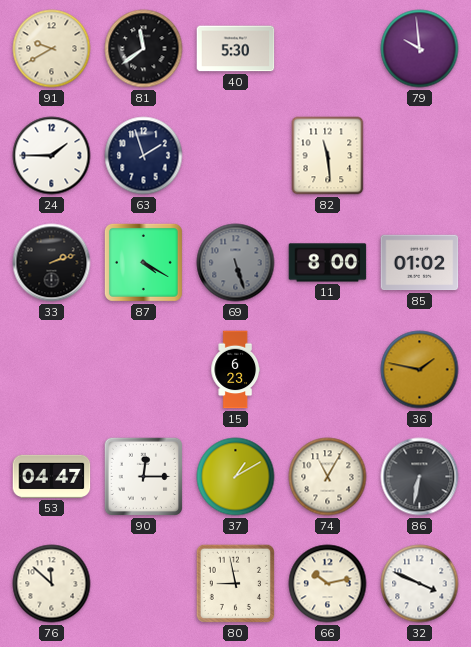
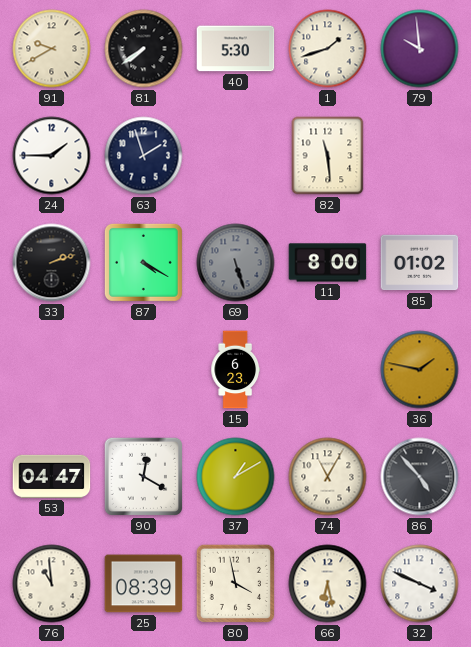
81: 11:39 -> 7:39
1: none -> 1:42
90: 12:15 -> 12:20
86: 6:32 -> 4:53
76: 11:52 -> 10:59
25: none -> 08:39
80: 8:58 -> 3:58
66: 10:13 -> 6:28
